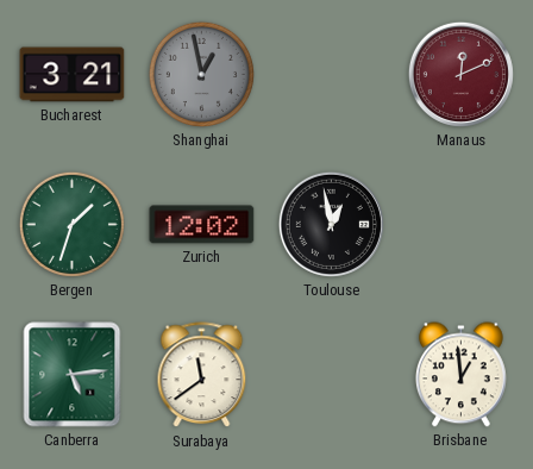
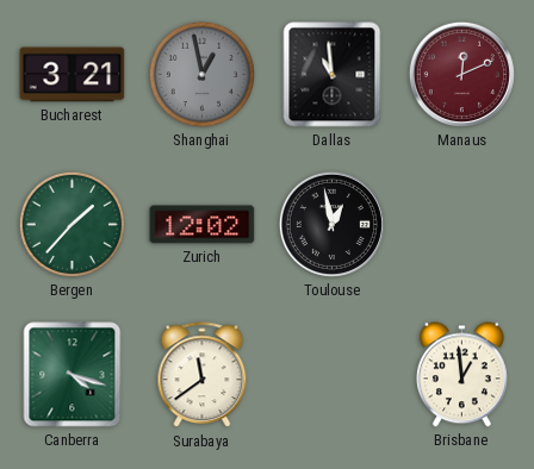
Dallas: none -> 10:59
Bergen: 1:33 -> 1:37
Canberra: 5:14 -> 4:18
